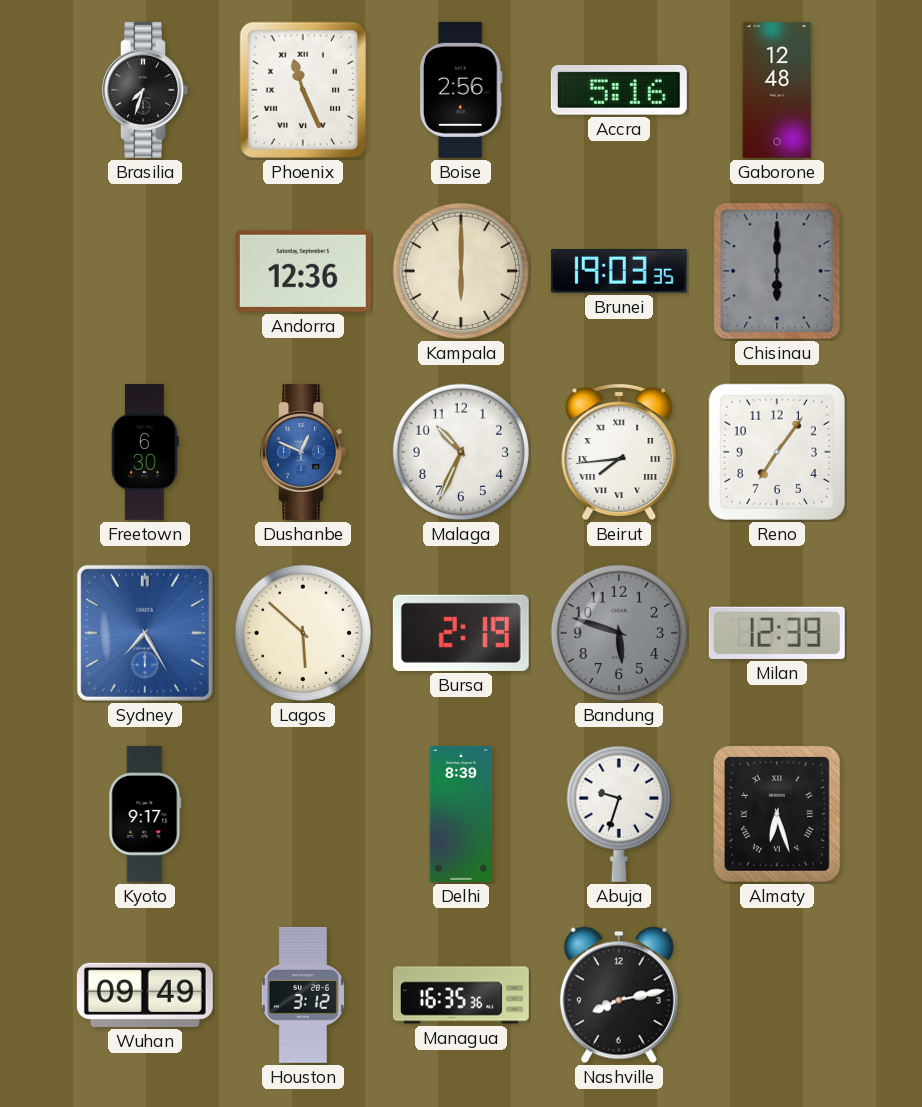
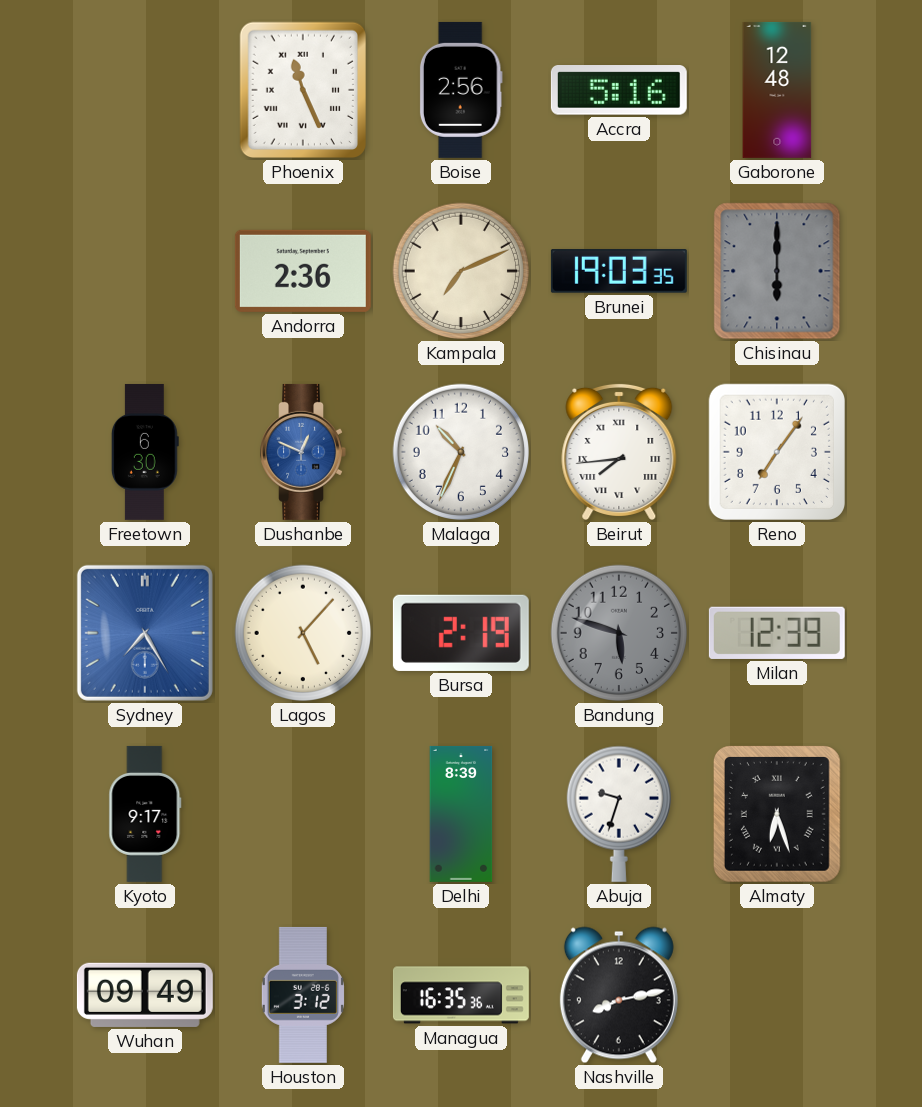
Brasilia: 7:33 -> none
Andorra: 12:36 -> 2:36
Kampala: 6:00 -> 7:11
Lagos: 5:52 -> 5:07
